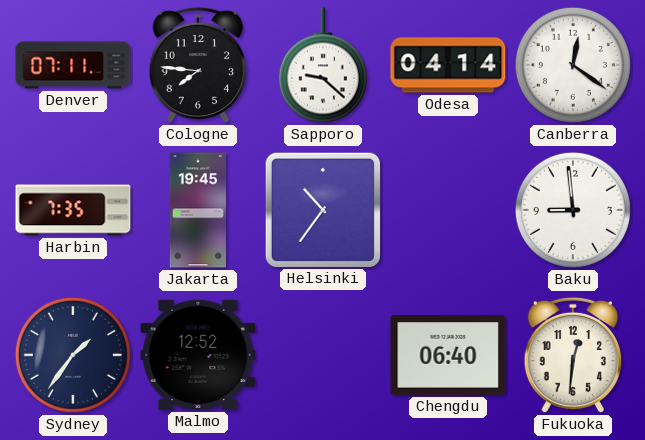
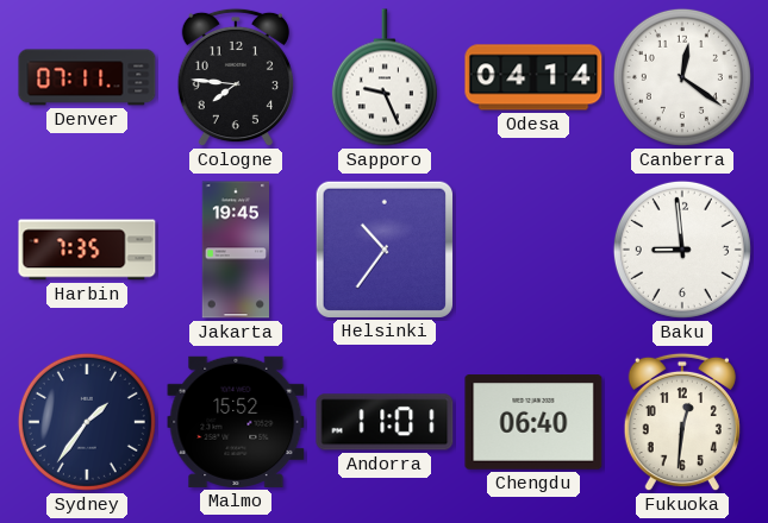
Sapporo: 9:22 -> 9:26
Malmo: 12:52 -> 15:52
Andorra: none -> 11:01
